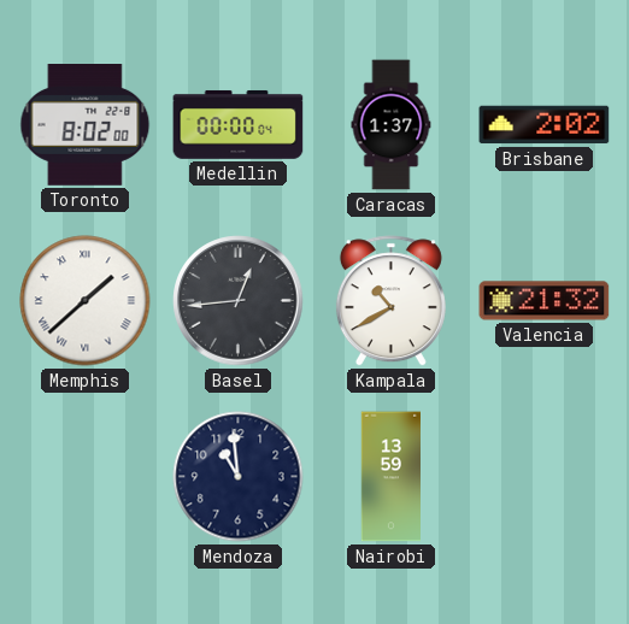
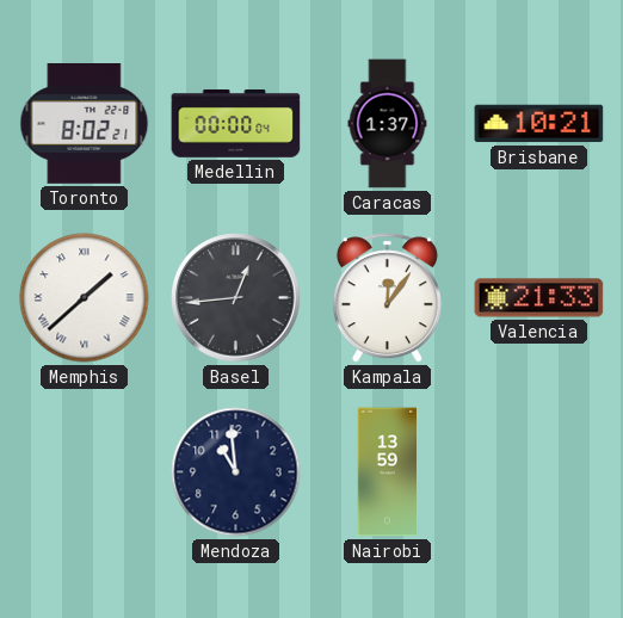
Toronto: 8:02:00 -> 8:02:21
Brisbane: 2:02 -> 10:21
Kampala: 10:40 -> 12:06
Valencia: 21:32 -> 21:33
